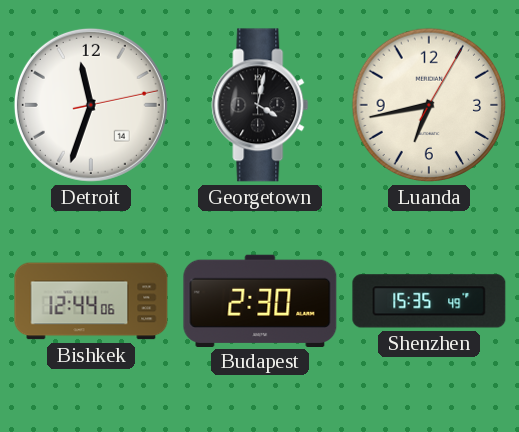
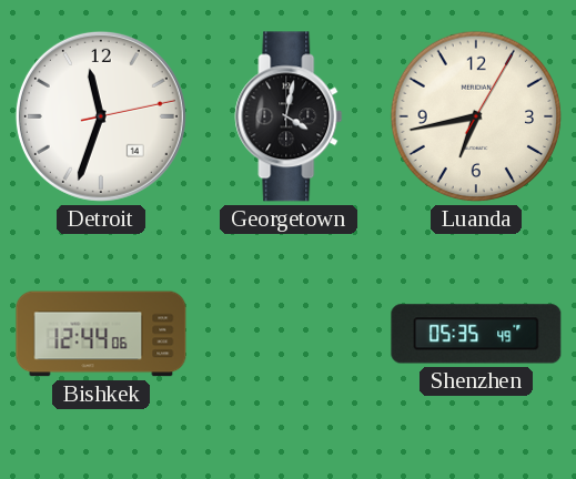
Budapest: 2:30 -> none
Shenzhen: 15:35 -> 05:35
